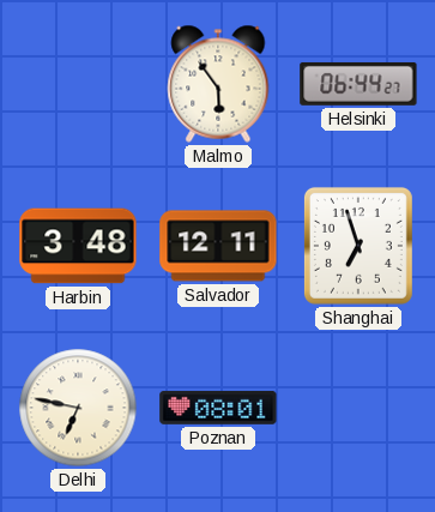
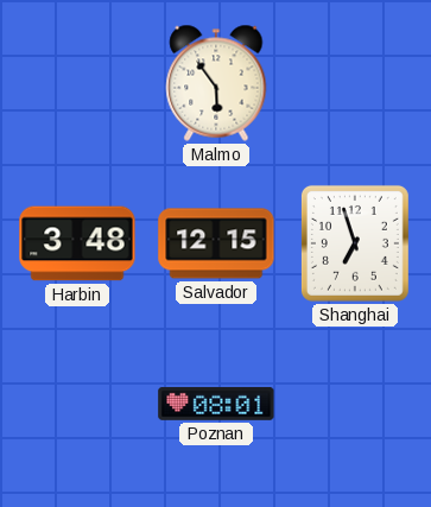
Helsinki: 06:44 -> none
Salvador: 12:11 -> 12:15
Delhi: 6:47 -> none
